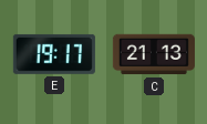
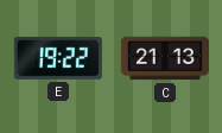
E: 19:17 -> 19:22
